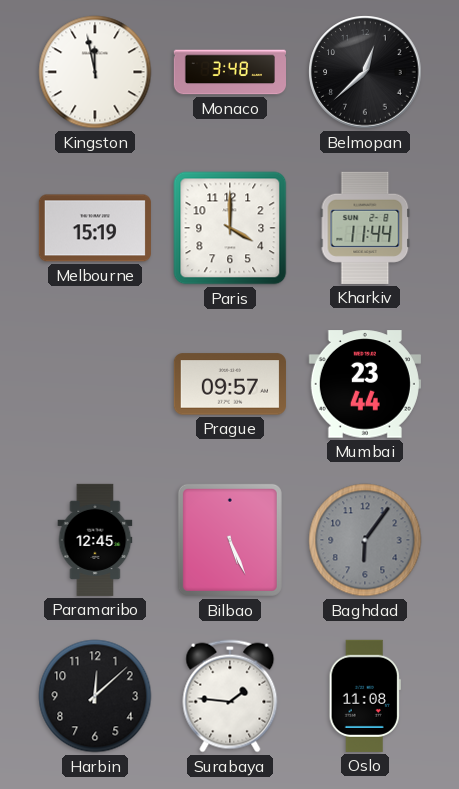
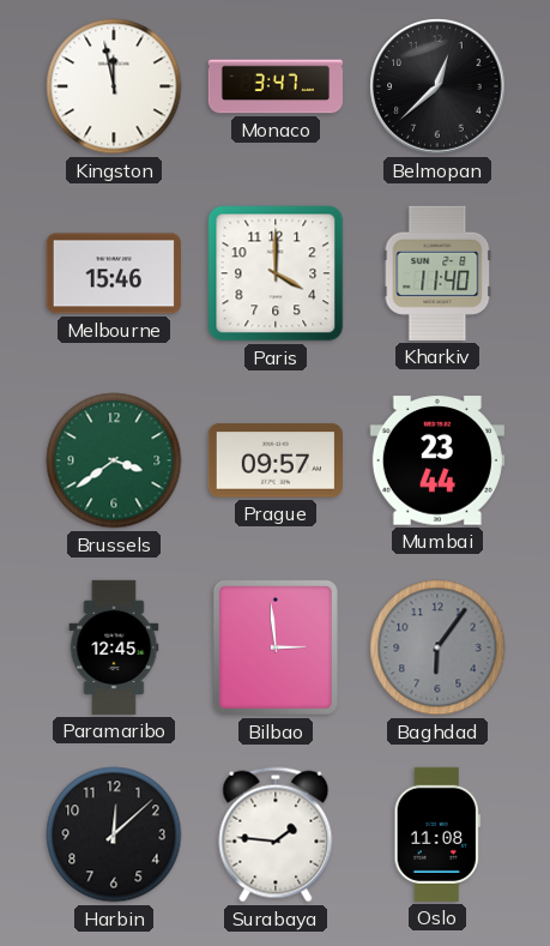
Monaco: 3:48 -> 3:47
Melbourne: 15:19 -> 15:46
Kharkiv: 11:44 -> 11:40
Brussels: none -> 3:39
Bilbao: 5:26 -> 2:59
